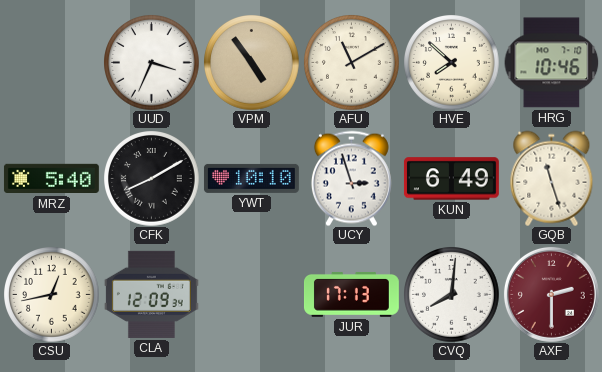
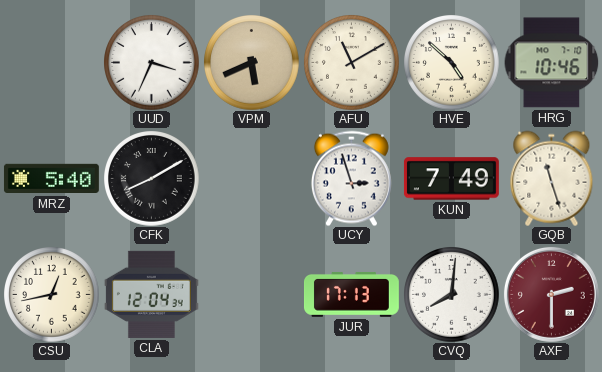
VPM: 4:54 -> 5:41
HVE: 7:52 -> 4:52
YWT: 10:10 -> none
KUN: 6:49 -> 7:49
CLA: 12:09 -> 12:04
